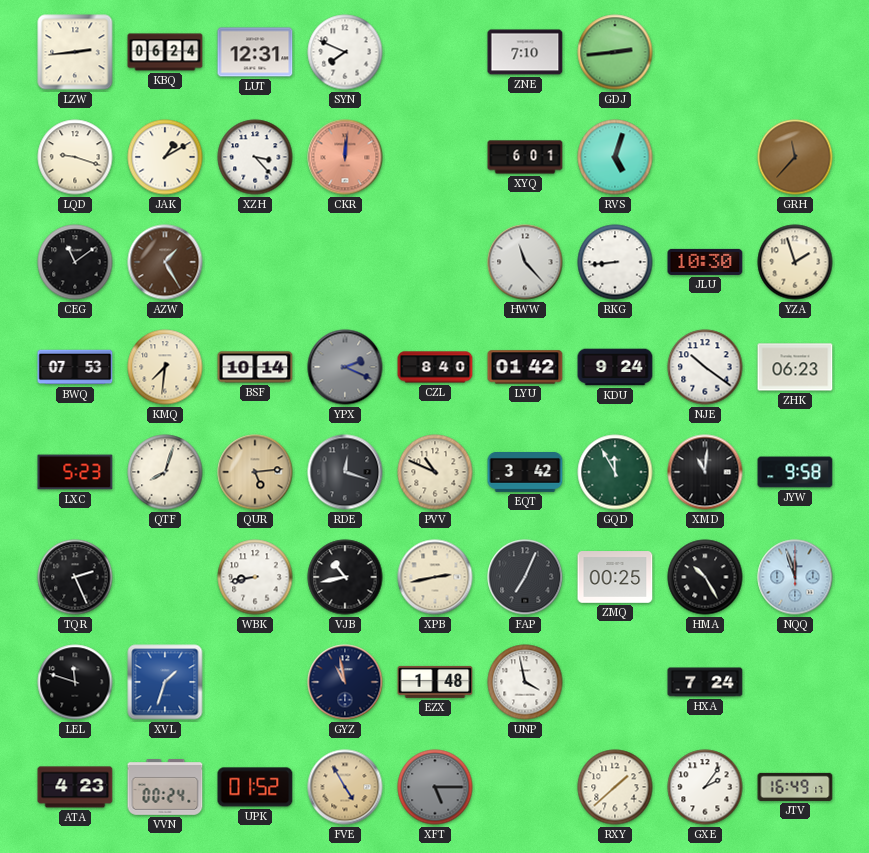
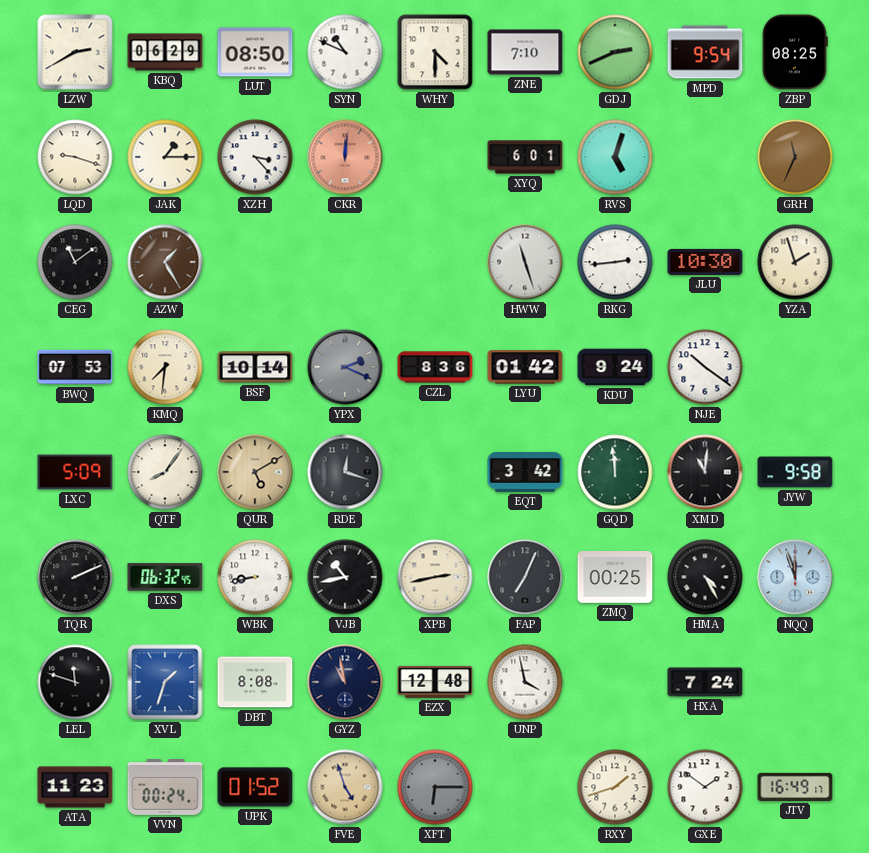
LZW: 2:44 -> 2:40
KBQ: 06:24 -> 06:29
LUT: 12:31 -> 08:50
SYN: 7:49 -> 10:49
WHY: none -> 4:30
GDJ: 2:44 -> 2:41
MPD: none -> 9:54
ZBP: none -> 08:25
JAK: 1:10 -> 1:15
GRH: 11:37 -> 11:34
HWW: 11:23 -> 11:27
RKG: 8:44 -> 2:44
CZL: 8:40 -> 8:36
ZHK: 06:23 -> none
LXC: 5:23 -> 5:09
QTF: 8:03 -> 8:06
QUR: 5:14 -> 5:10
PVV: 10:49 -> none
GQD: 11:55 -> 11:59
TQR: 2:26 -> 2:11
DXS: none -> 06:32
HMA: 10:25 -> 4:25
DBT: none -> 8:08
EZX: 1:48 -> 12:48
ATA: 4:23 -> 11:23
FVE: 4:55 -> 4:57
XFT: 5:15 -> 6:15
RXY: 1:38 -> 1:42
GXE: 2:06 -> 1:51
